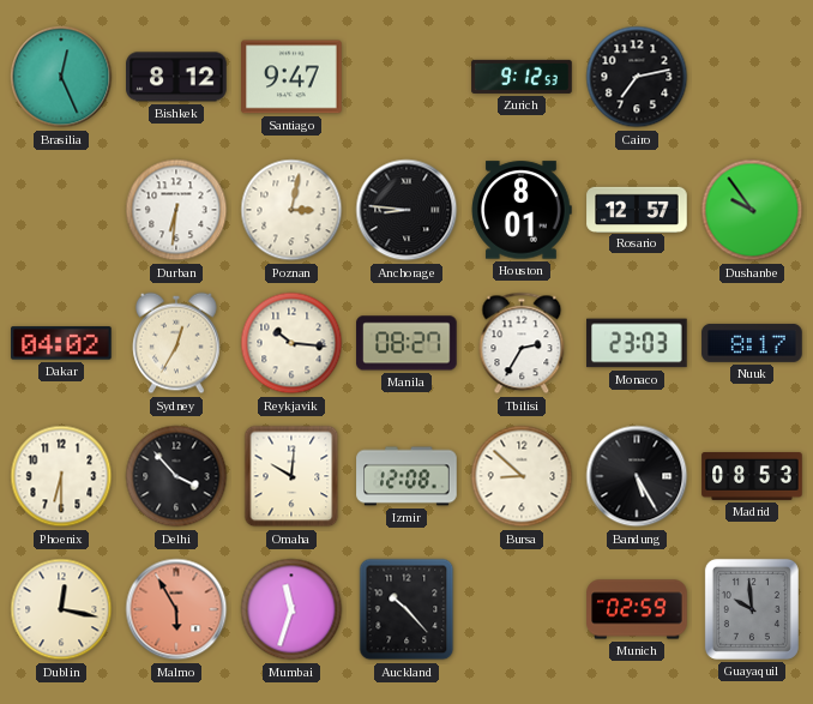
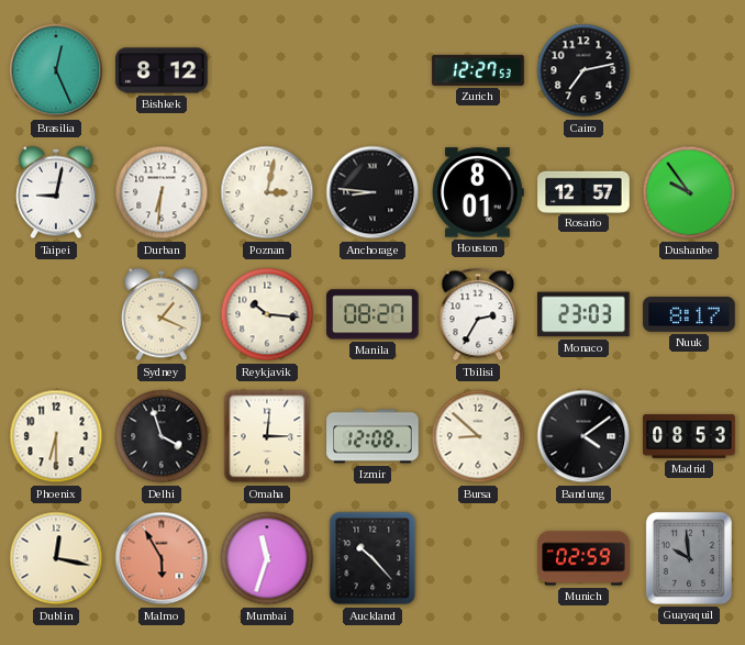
Santiago: 9:47 -> none
Zurich: 9:12 -> 12:27
Taipei: none -> 9:02
Dakar: 04:02 -> none
Sydney: 12:35 -> 1:19
Delhi: 3:53 -> 3:57
Omaha: 10:01 -> 3:01
Bandung: 5:25 -> 4:09
